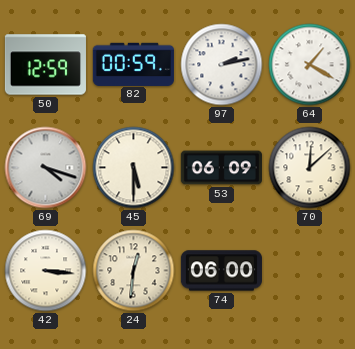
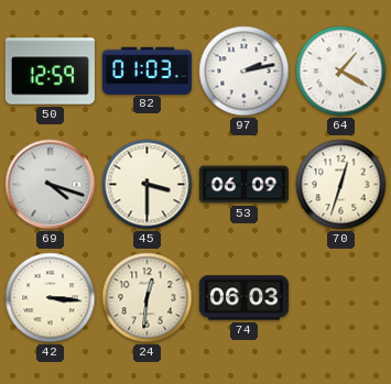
82: 00:59 -> 01:03
45: 5:30 -> 3:30
70: 12:08 -> 12:33
74: 06:00 -> 06:03
